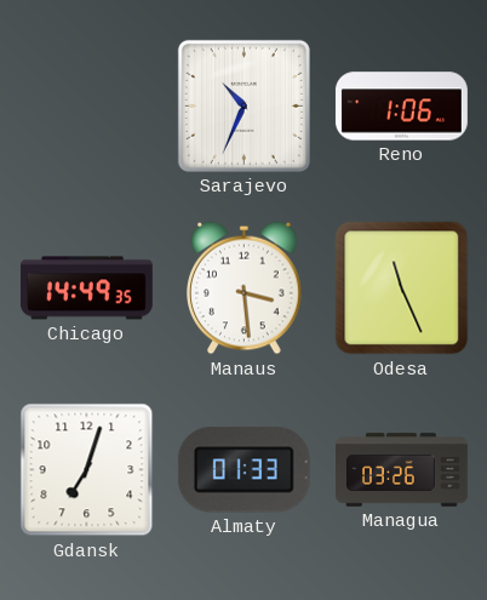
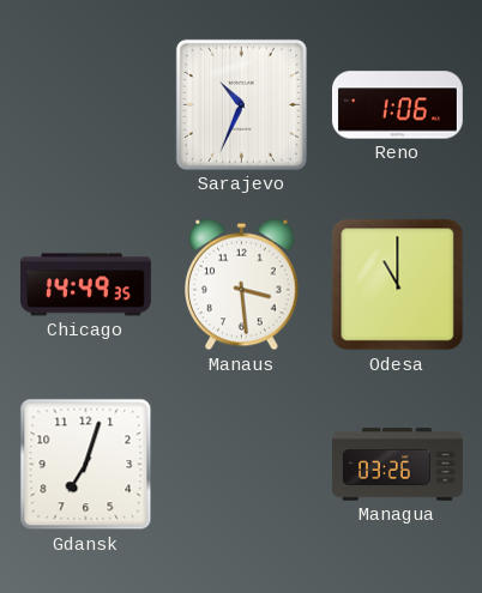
Odesa: 11:26 -> 11:00
Almaty: 01:33 -> none
